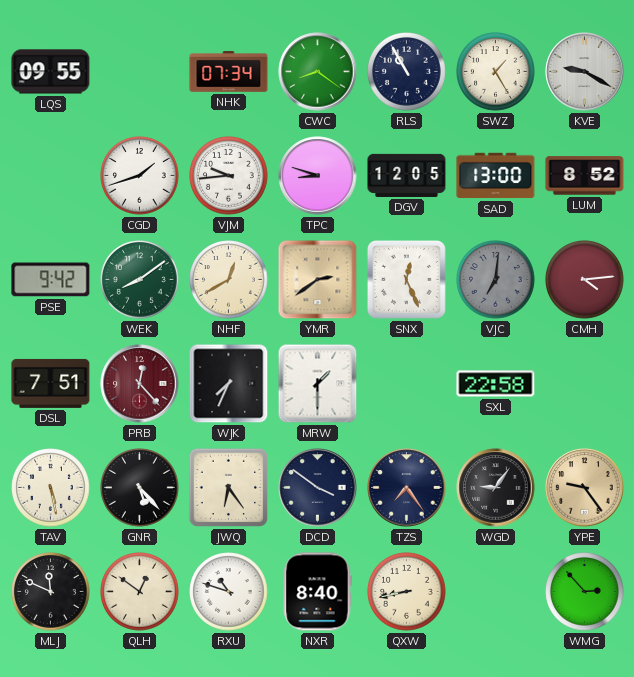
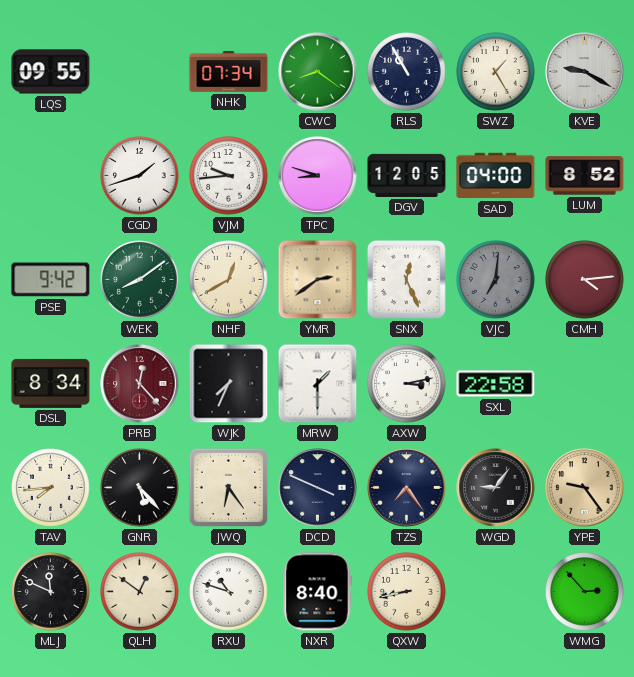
SAD: 13:00 -> 04:00
DSL: 7:51 -> 8:34
AXW: none -> 3:13
TAV: 5:28 -> 7:44
DCD: 3:51 -> 3:49
